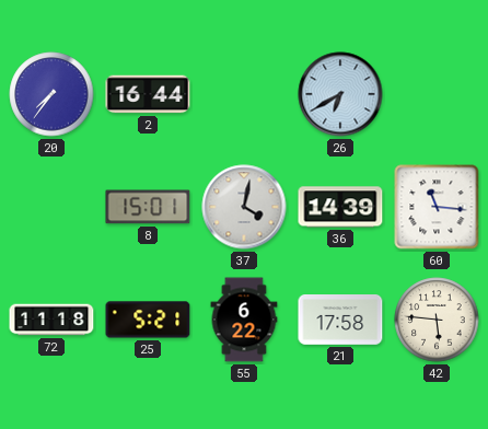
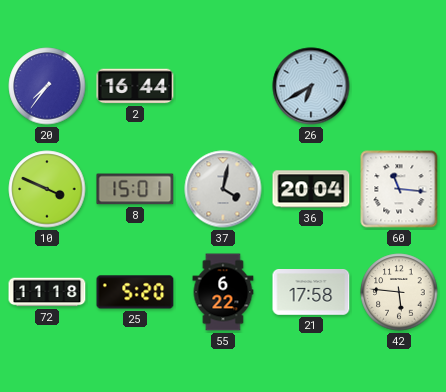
10: none -> 3:49
36: 14:39 -> 20:04
25: 5:21 -> 5:20
